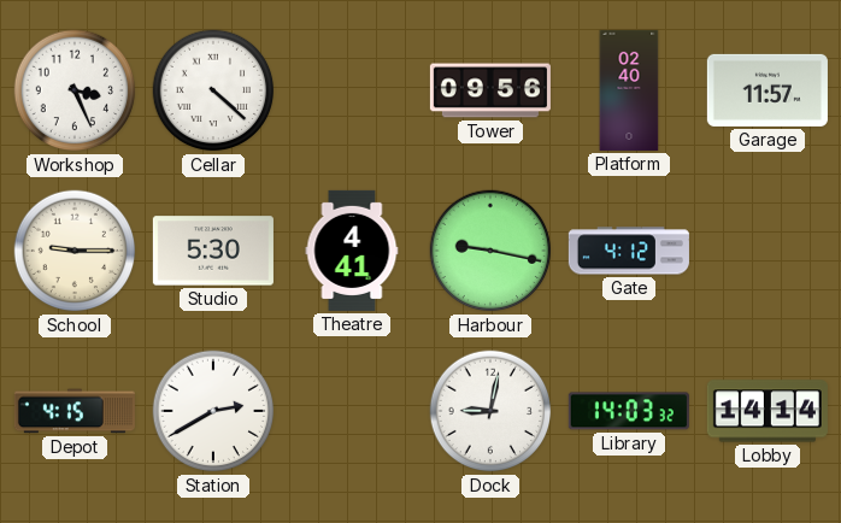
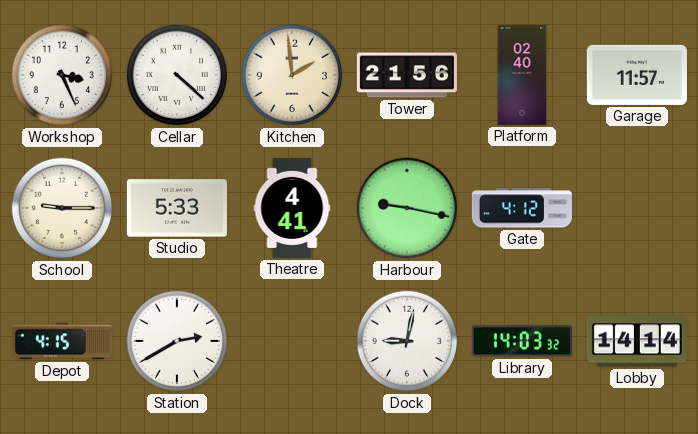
Kitchen: none -> 1:59
Tower: 09:56 -> 21:56
Studio: 5:30 -> 5:33
